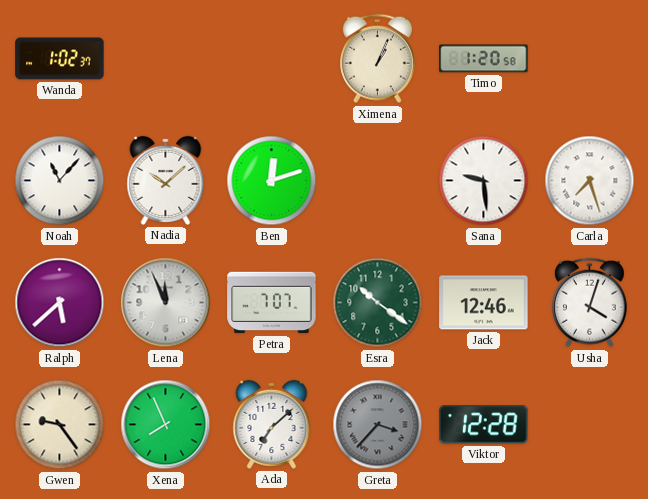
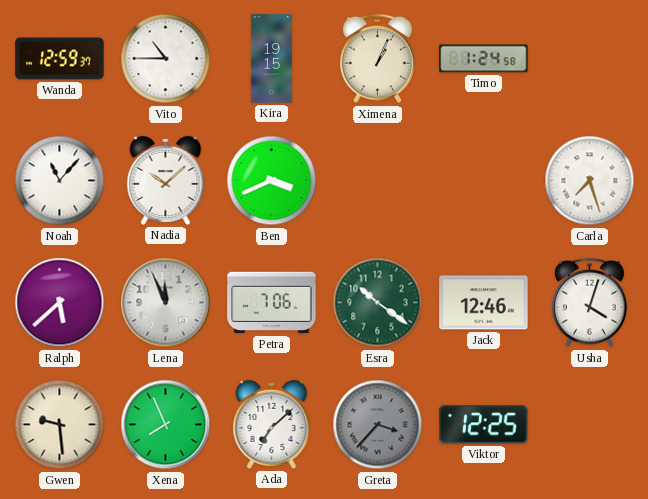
Wanda: 1:02 -> 12:59
Vito: none -> 10:45
Kira: none -> 19:15
Timo: 1:20 -> 1:24
Ben: 12:12 -> 3:41
Sana: 9:29 -> none
Petra: 7:07 -> 7:06
Gwen: 9:24 -> 9:29
Viktor: 12:28 -> 12:25
